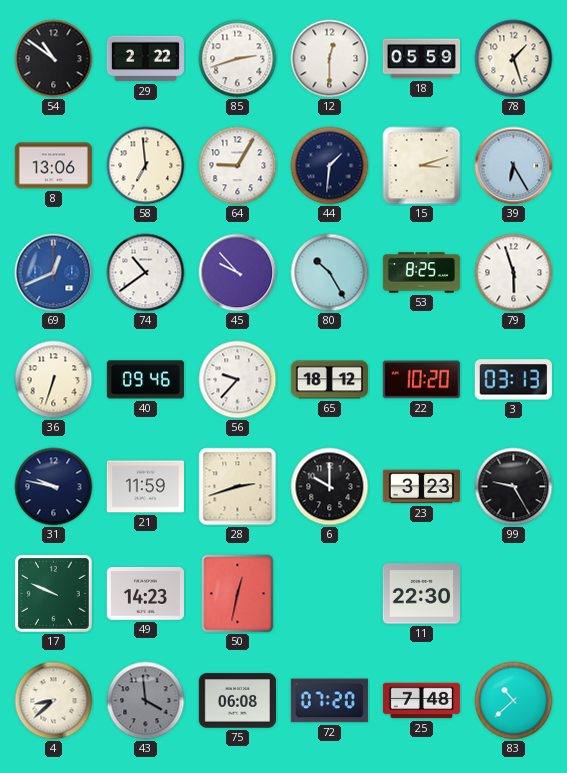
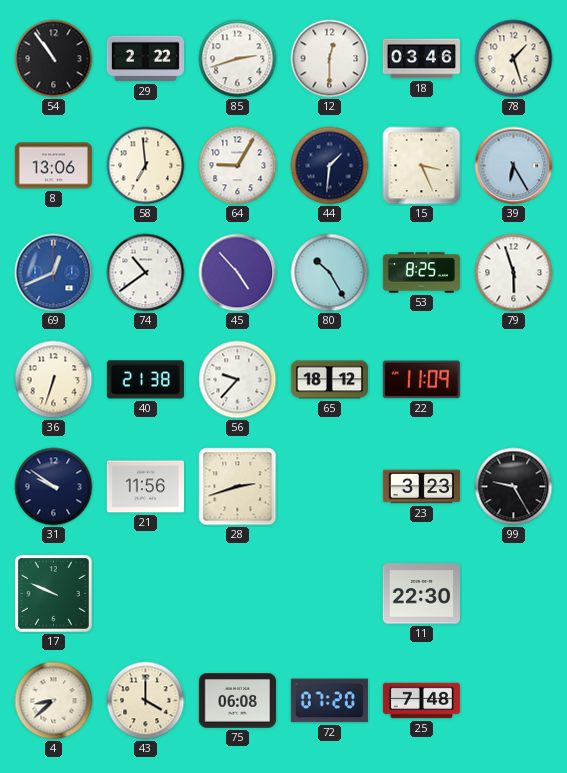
54: 10:51 -> 10:54
18: 05:59 -> 03:46
15: 3:12 -> 3:26
45: 9:53 -> 4:53
40: 09:46 -> 21:38
22: 10:20 -> 11:09
3: 03:13 -> none
31: 9:47 -> 9:51
21: 11:59 -> 11:56
6: 10:00 -> none
49: 14:23 -> none
50: 12:32 -> none
43: 3:59 -> 4:00
43 dial: grey -> cream
83: 10:38 -> none
